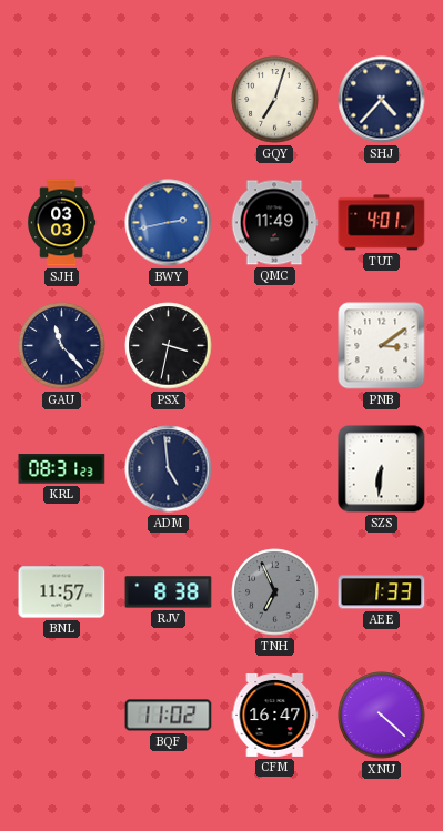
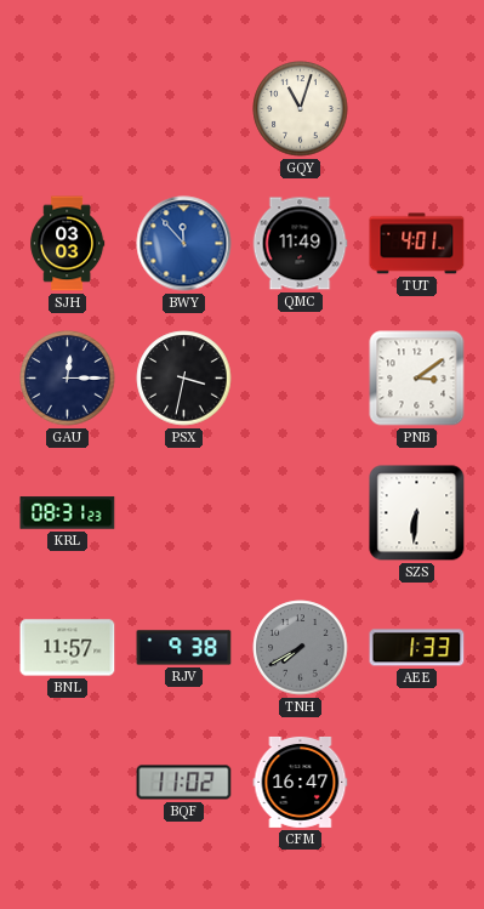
GQY: 7:03 -> 11:03
SHJ: 4:37 -> none
BWY: 2:43 -> 11:53
GAU: 11:23 -> 12:15
ADM: 4:59 -> none
RJV: 8:38 -> 9:38
TNH: 6:56 -> 7:40
XNU: 4:22 -> none
